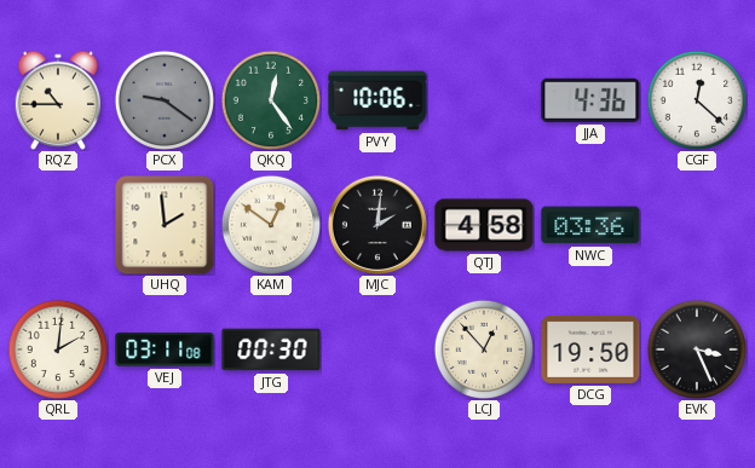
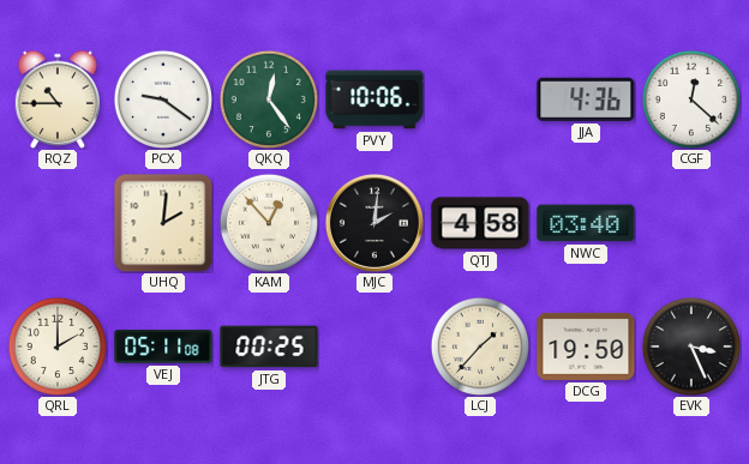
PCX dial: grey -> white
UHQ: 1:59 -> 2:01
KAM: 12:51 -> 12:53
NWC: 03:36 -> 03:40
QRL: 2:01 -> 2:00
VEJ: 03:11 -> 05:11
JTG: 00:30 -> 00:25
LCJ: 12:53 -> 1:37
